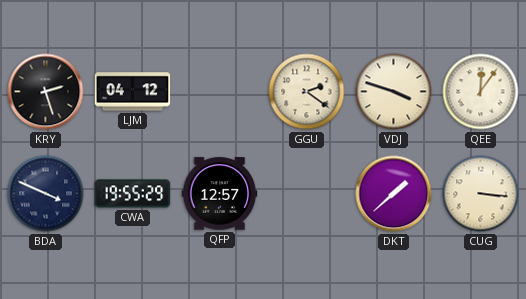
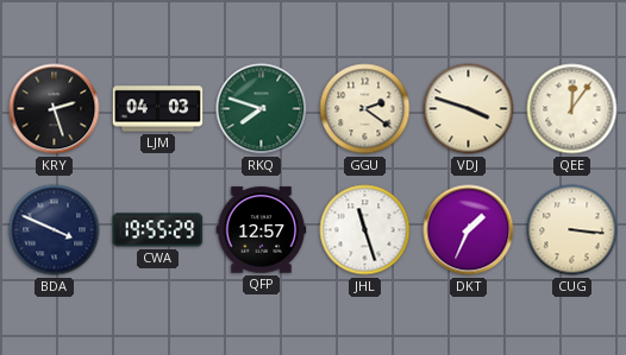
LJM: 04:12 -> 04:03
RKQ: none -> 7:48
JHL: none -> 11:27
DKT: 1:38 -> 1:34
